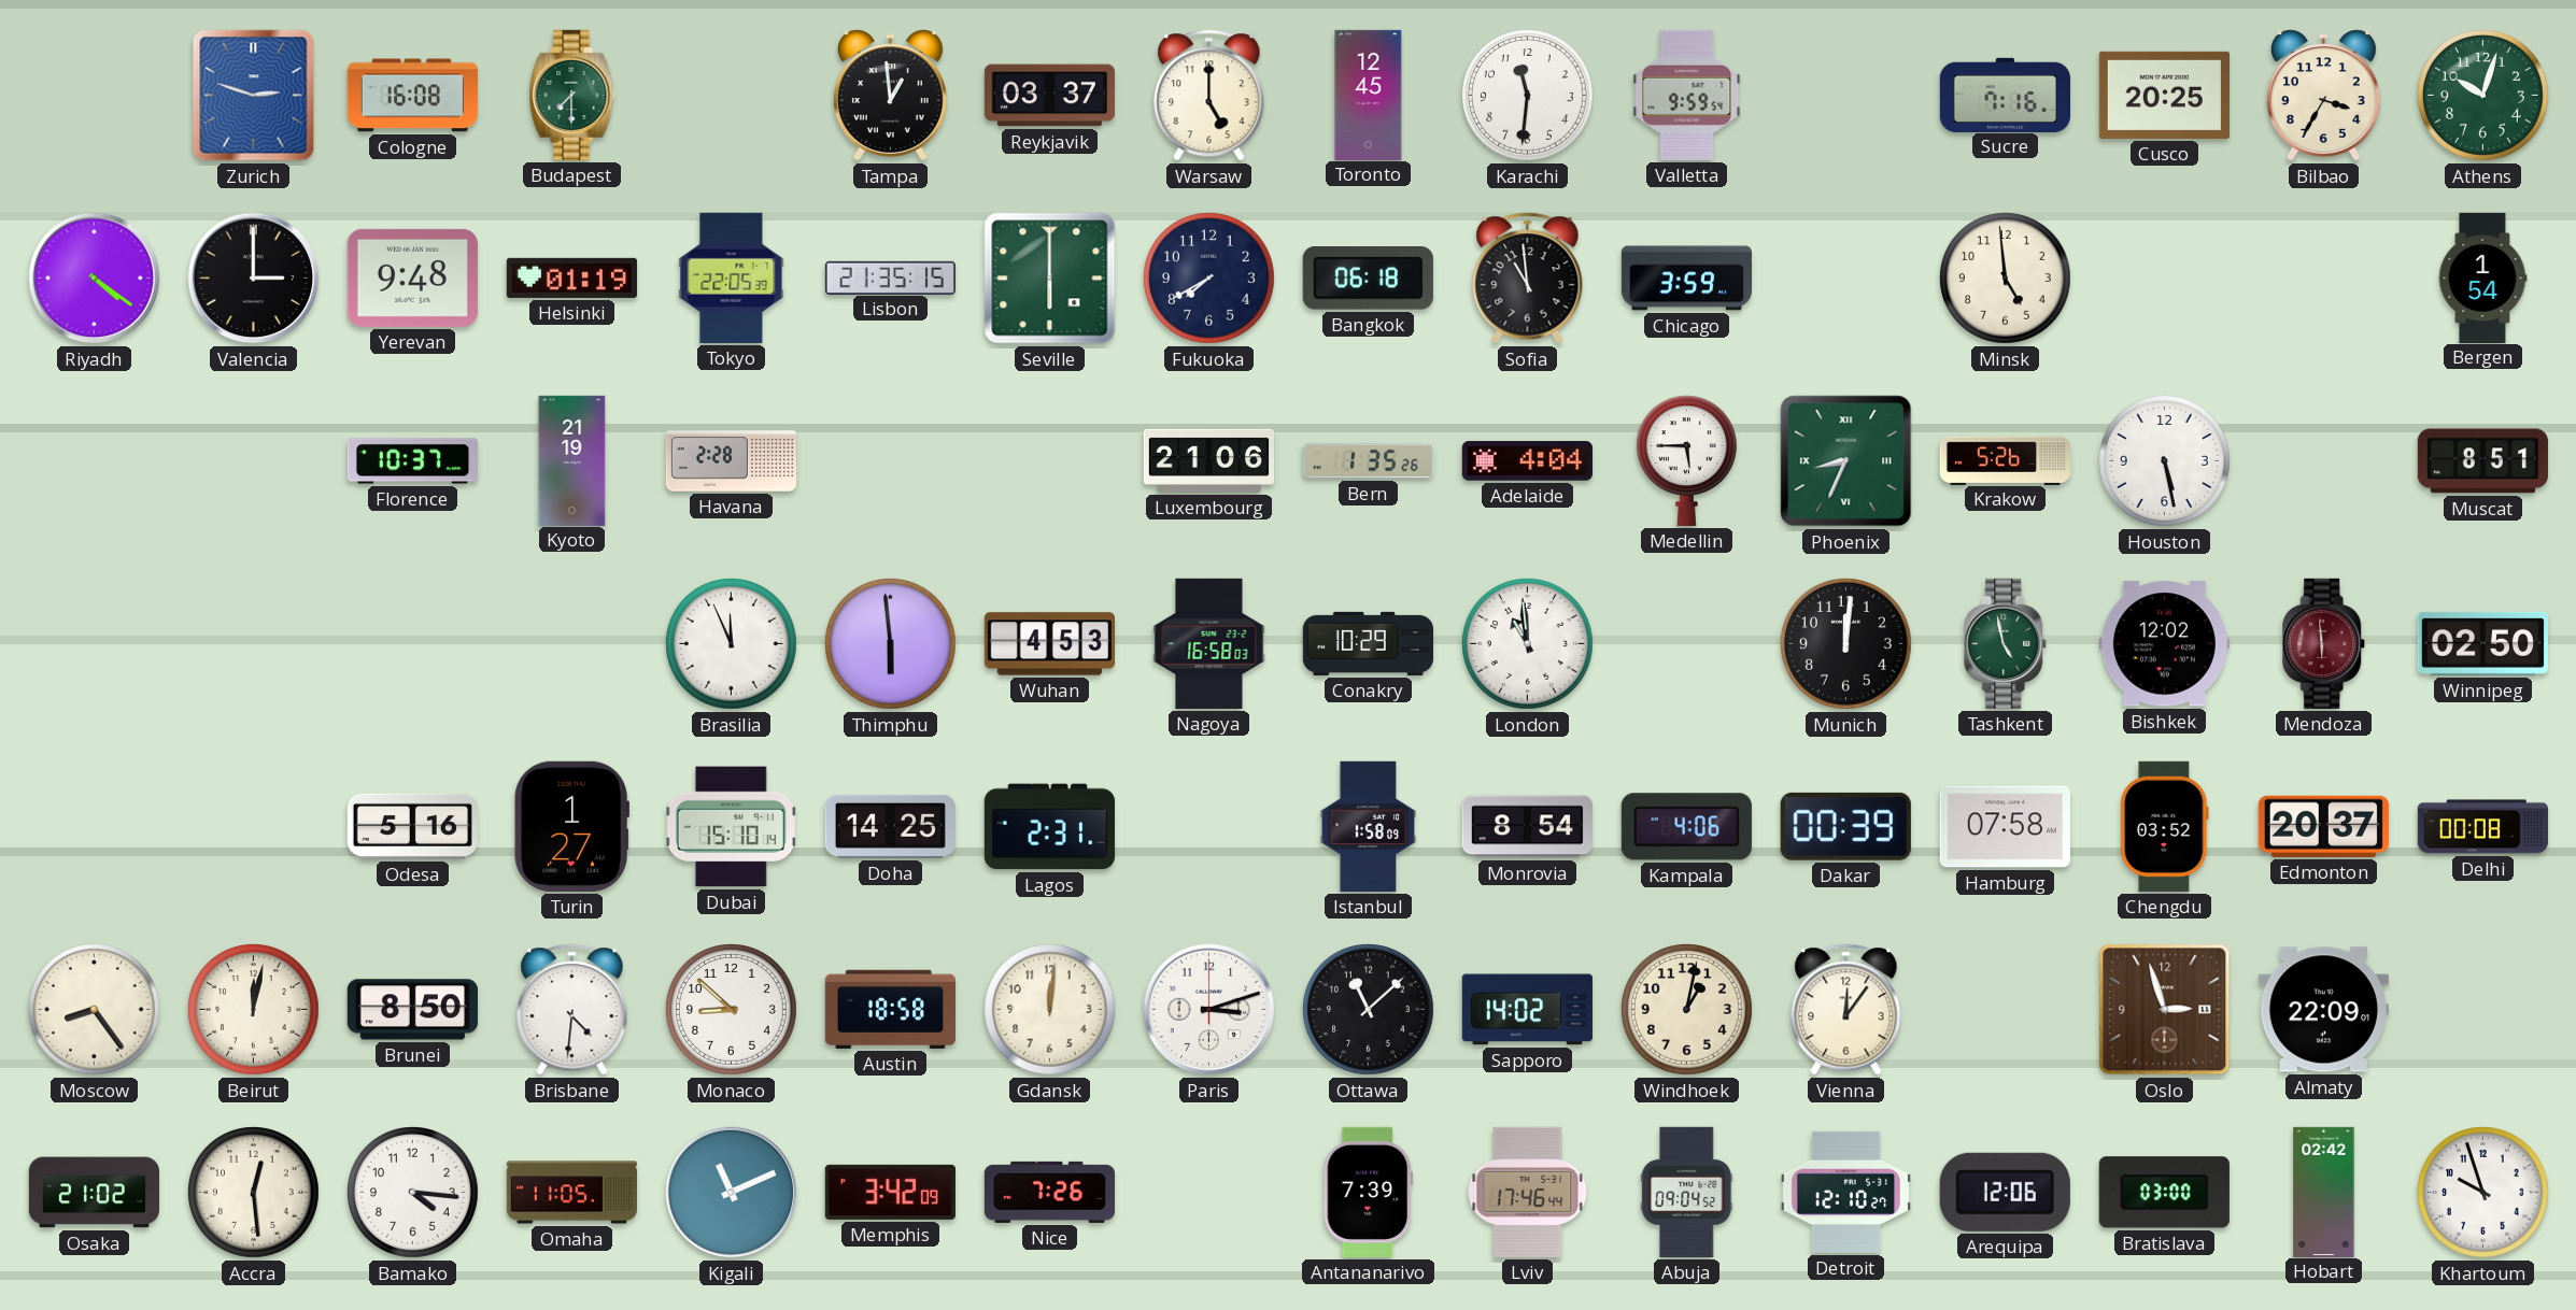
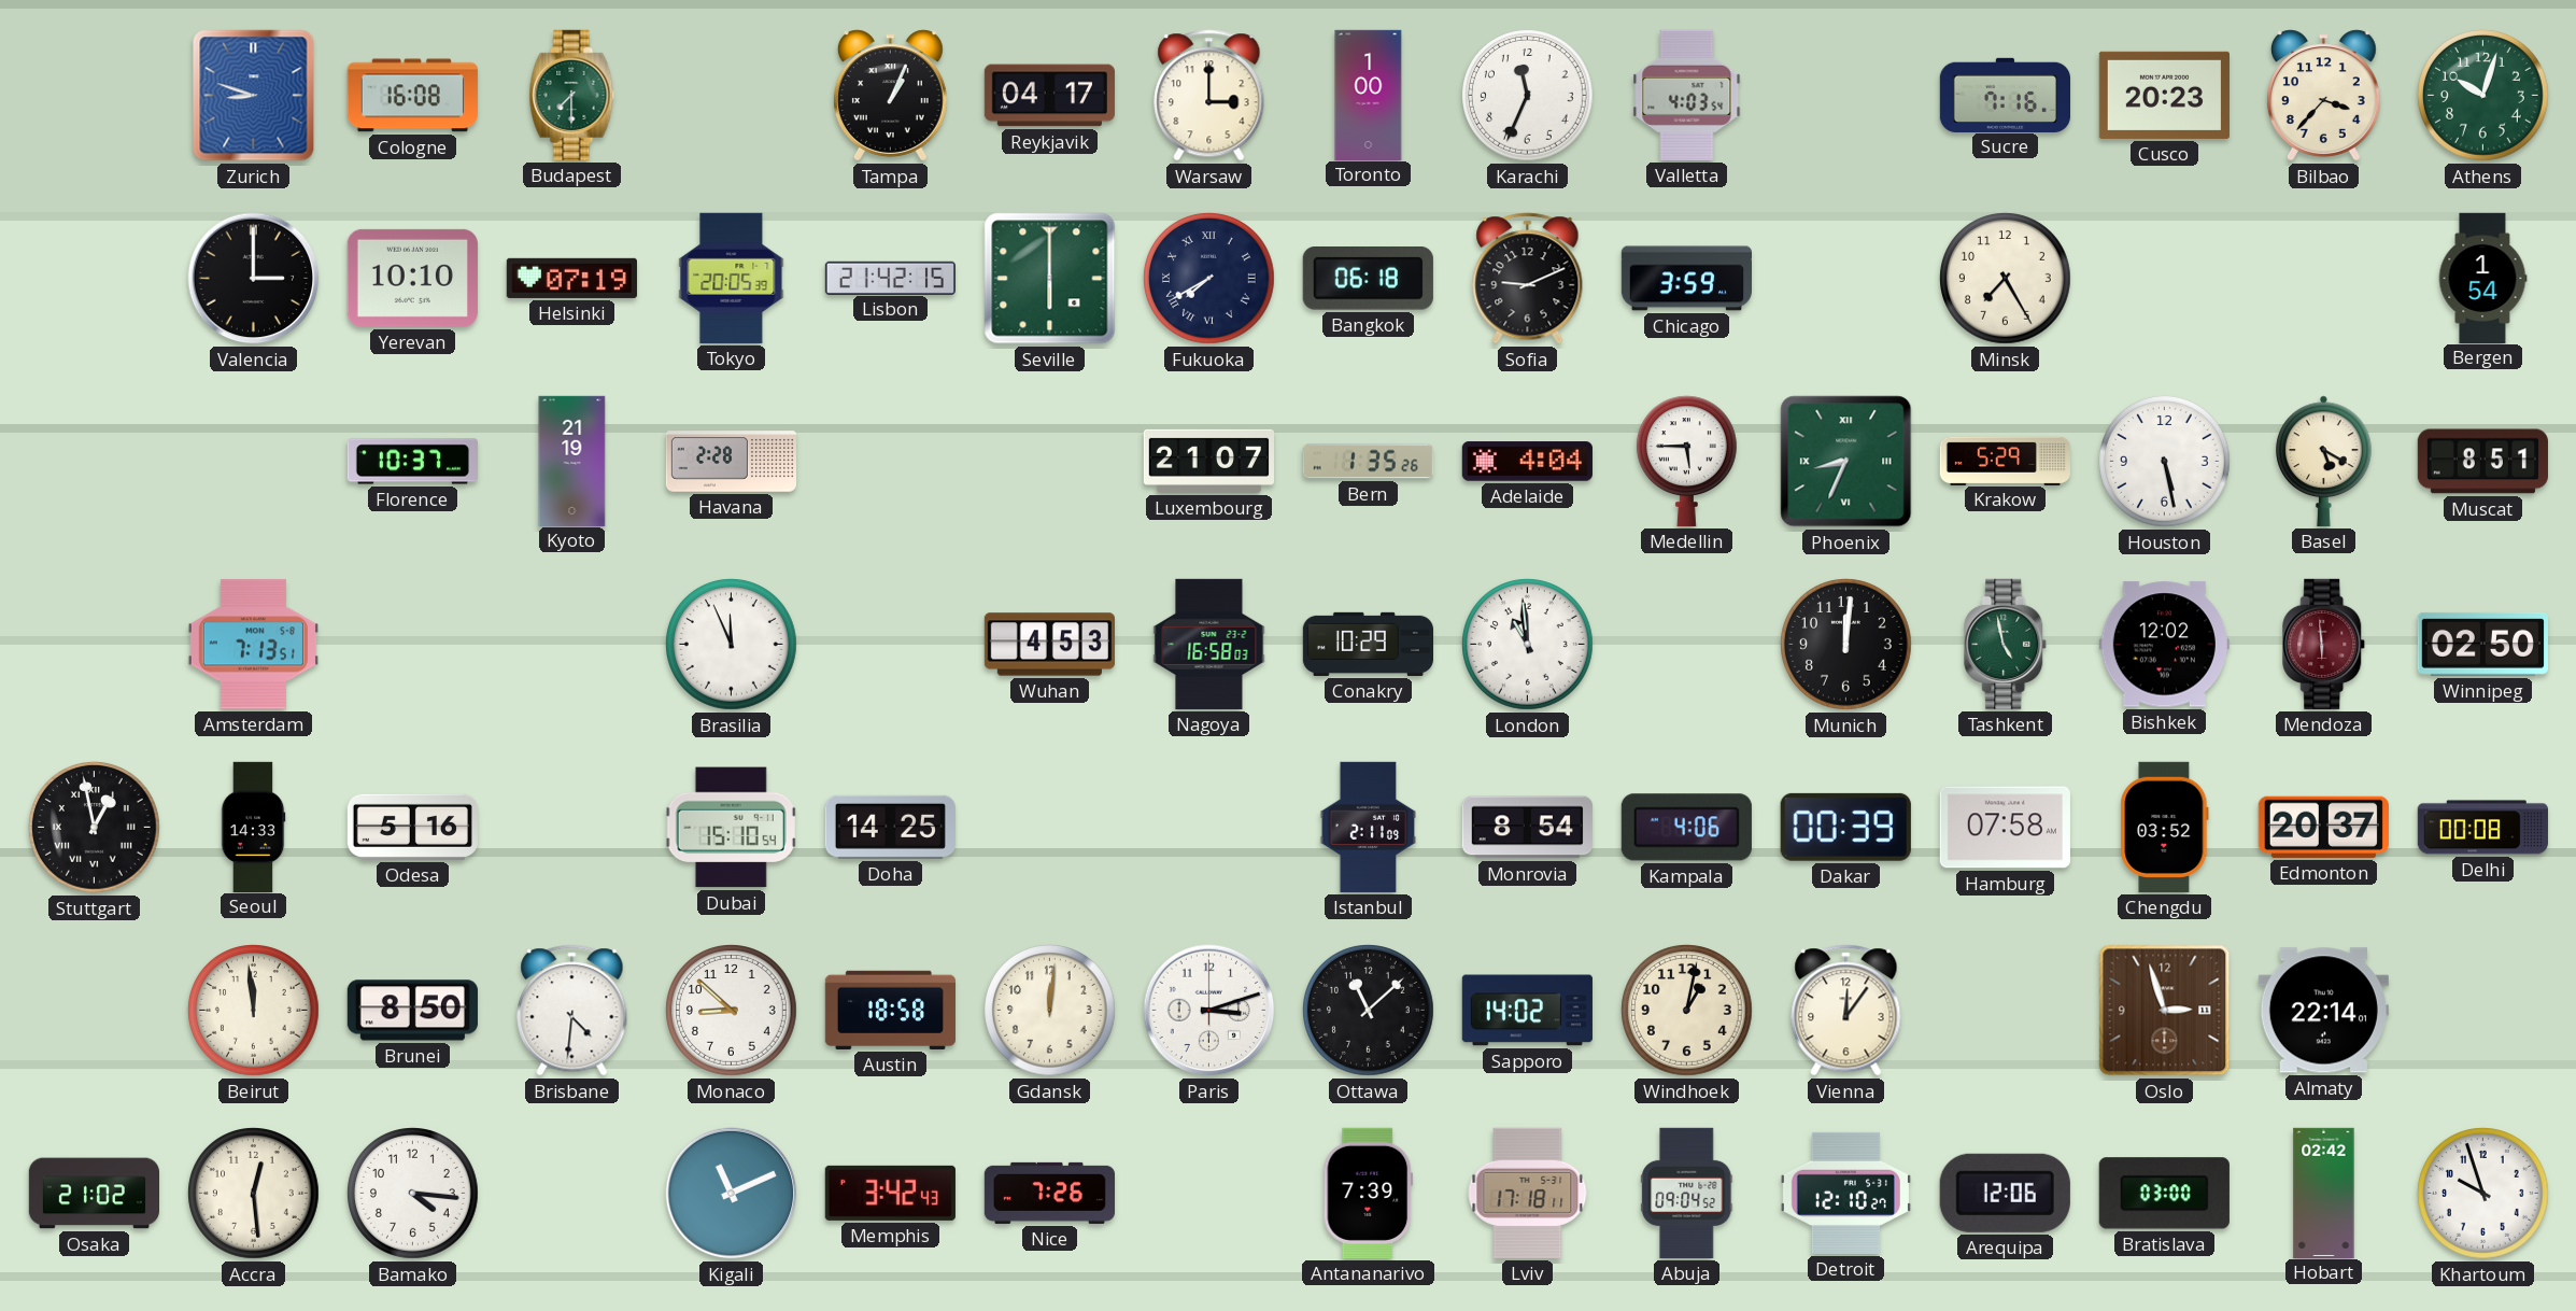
Zurich: 2:48 -> 8:48
Tampa: 12:59 -> 1:04
Reykjavik: 03:37 -> 04:17
Warsaw: 5:00 -> 3:00
Toronto: 12:45 -> 1:00
Karachi: 11:31 -> 11:34
Valletta: 9:59 -> 4:03
Cusco: 20:25 -> 20:23
Bilbao: 3:35 -> 3:37
Riyadh: 4:21 -> none
Yerevan: 9:48 -> 10:10
Helsinki: 01:19 -> 07:19
Tokyo: 22:05 -> 20:05
Lisbon: 21:35 -> 21:42
Fukuoka numerals: Arabic -> Roman
Sofia: 10:59 -> 9:11
Minsk: 4:59 -> 7:25
Luxembourg: 21:06 -> 21:07
Krakow: 5:26 -> 5:29
Basel: none -> 5:20
Amsterdam: none -> 7:13
Thimphu: 5:59 -> none
Stuttgart: none -> 12:58
Seoul: none -> 14:33
Turin: 1:27 -> none
Dubai: 15:10:14 -> 15:10:54
Lagos: 2:31 -> none
Istanbul: 1:58 -> 2:11
Moscow: 8:24 -> none
Beirut: 12:02 -> 11:59
Almaty: 22:09 -> 22:14
Omaha: 11:05 -> none
Memphis: 3:42:09 -> 3:42:43
Lviv: 17:46 -> 17:18
